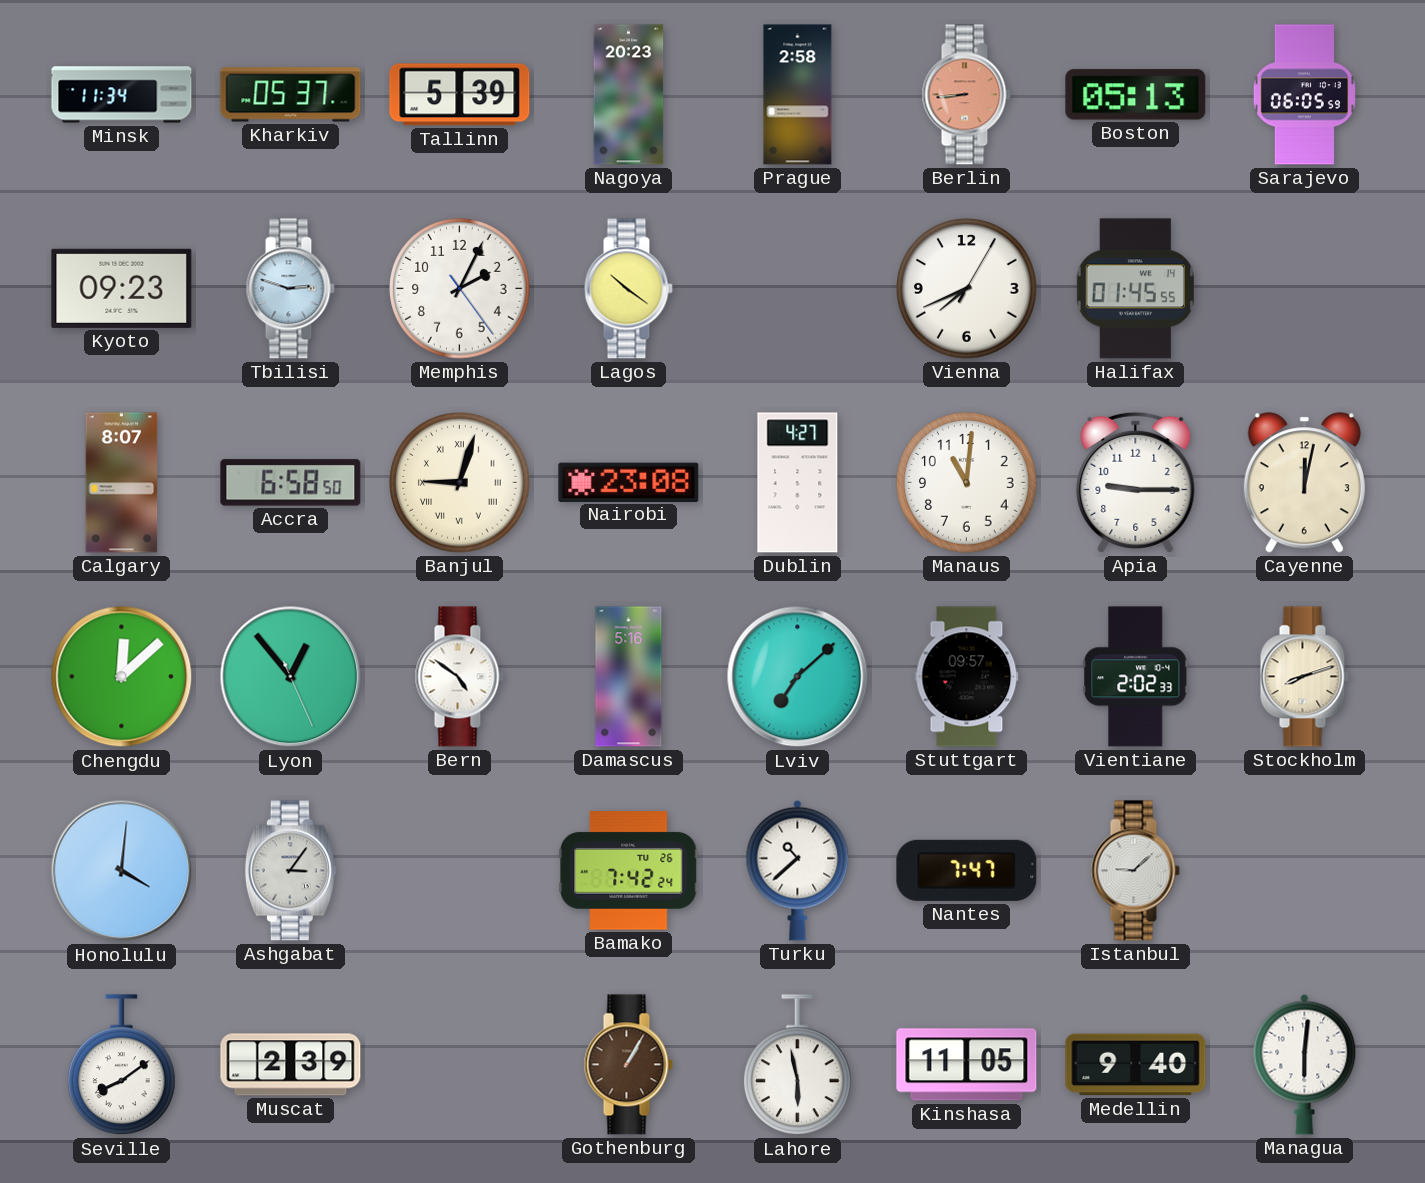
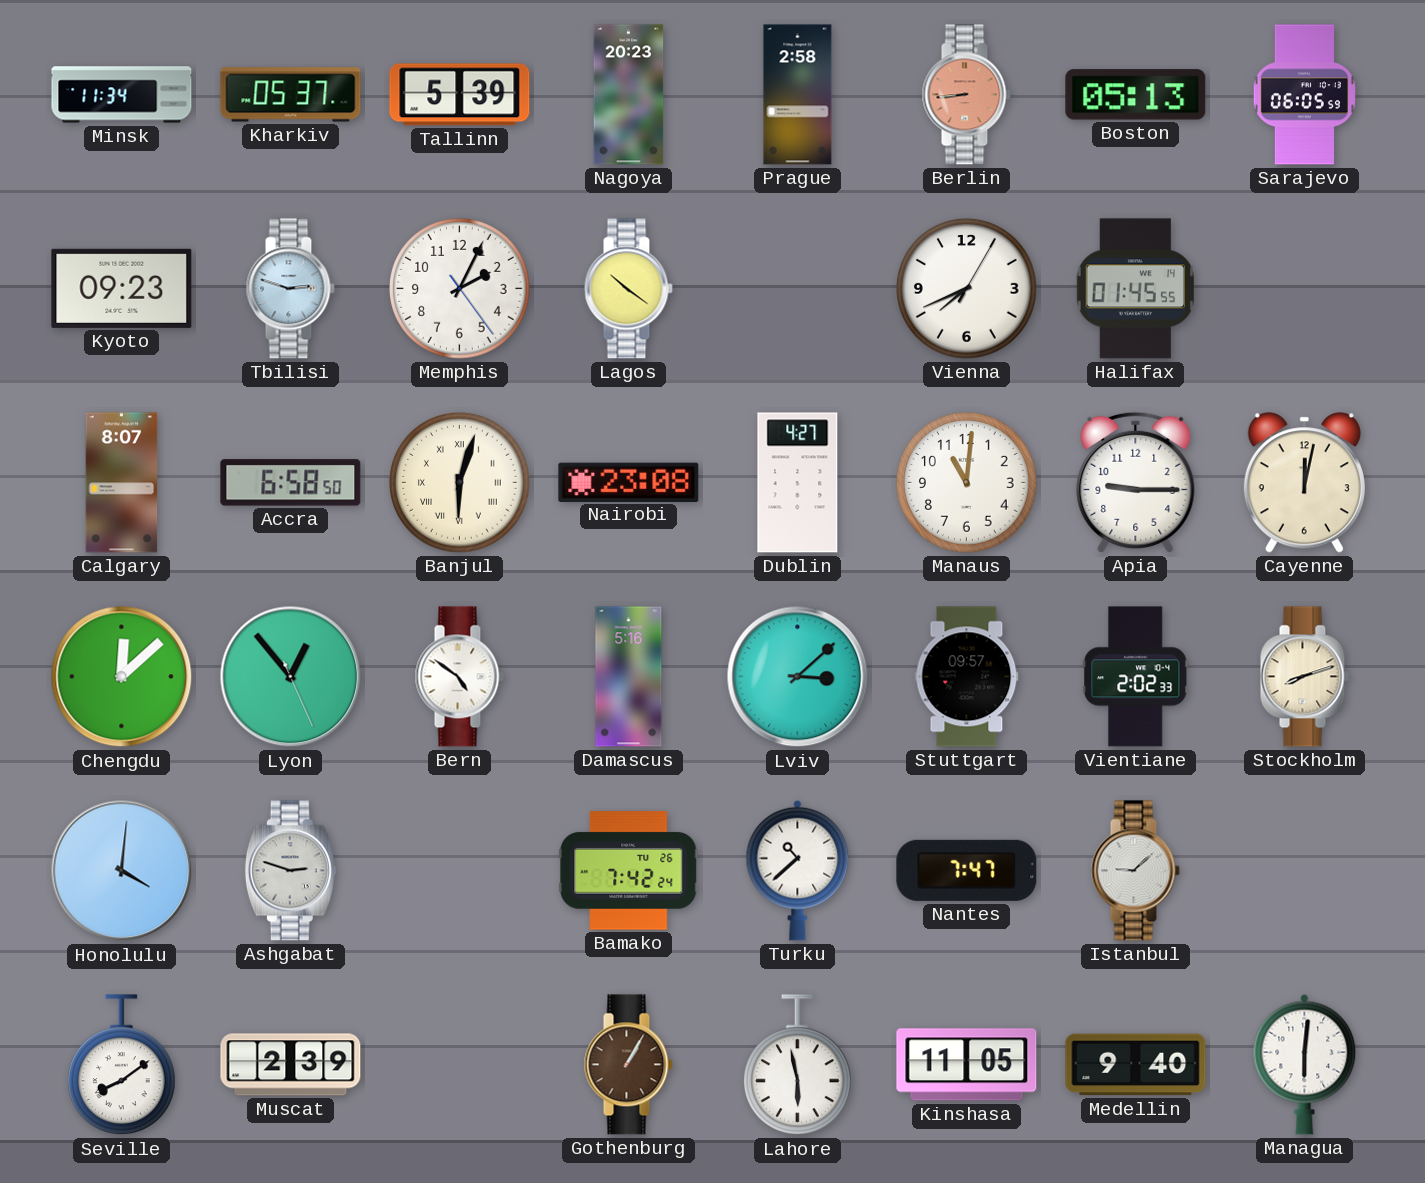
Banjul: 9:03 -> 6:03
Lviv: 7:08 -> 3:08
Ashgabat: 3:06 -> 2:48
